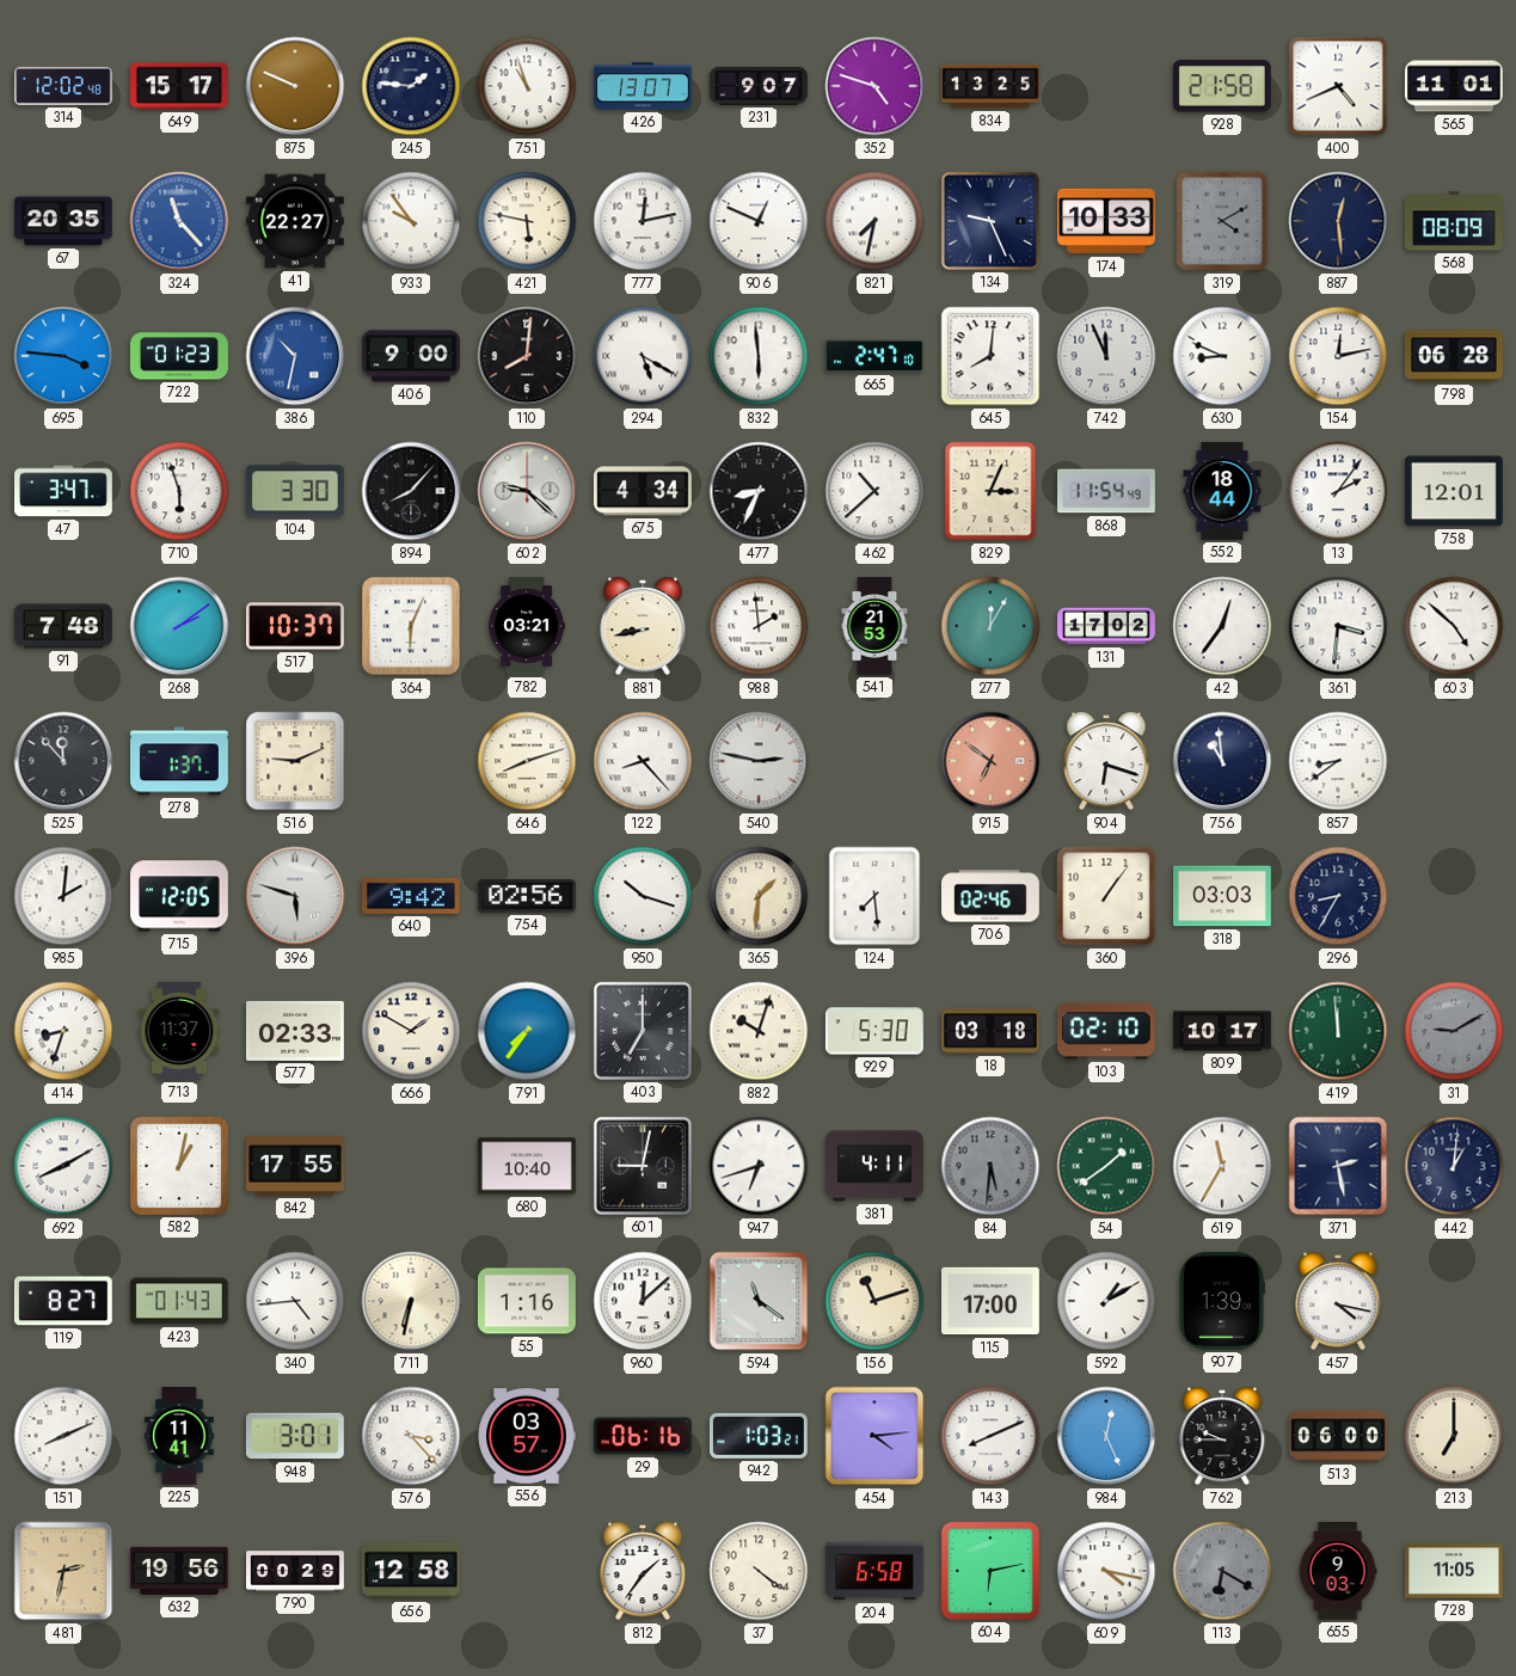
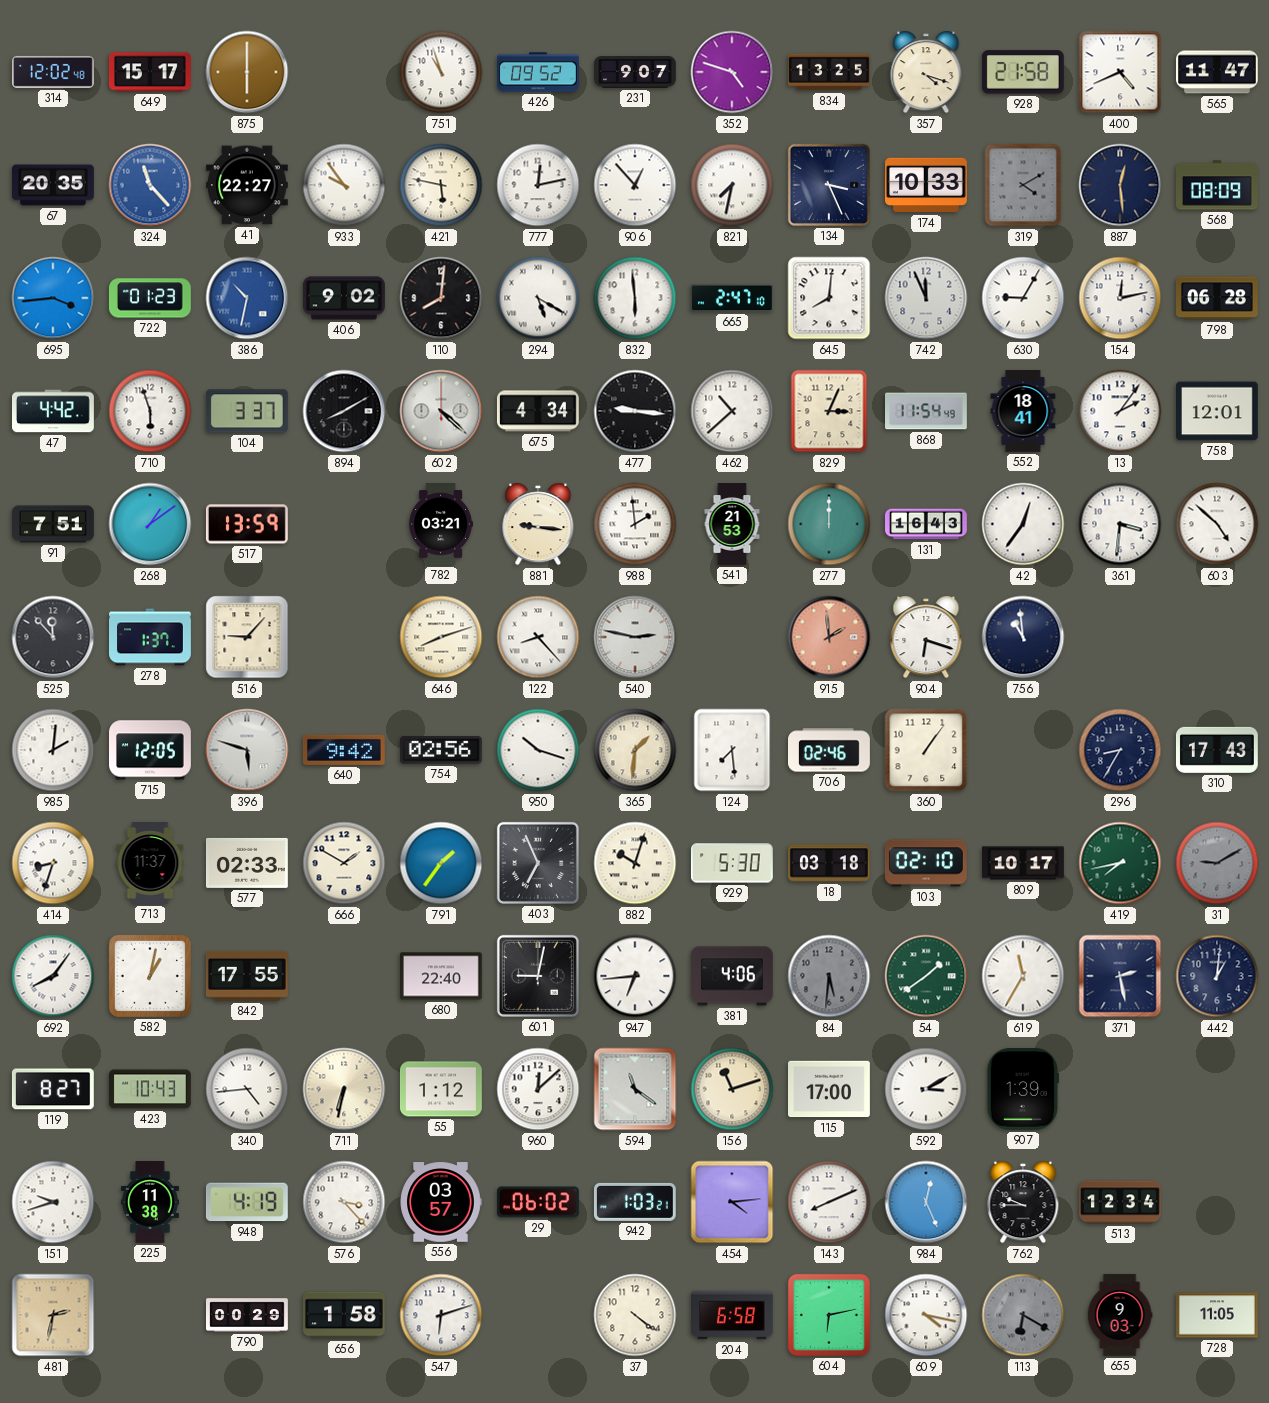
875: 9:49 -> 6:00
245: 1:46 -> none
426: 13:07 -> 09:52
357: none -> 4:18
565: 11:01 -> 11:47
906: 12:49 -> 12:53
134: 9:26 -> 3:26
695: 3:46 -> 3:44
406: 9:00 -> 9:02
630: 8:49 -> 9:05
47: 3:47 -> 4:42
104: 3:30 -> 3:37
894: 8:07 -> 8:10
602: 9:22 -> 4:22
477: 8:34 -> 9:16
552: 18:44 -> 18:41
91: 7:48 -> 7:51
268: 2:09 -> 1:09
517: 10:37 -> 13:59
364: 6:04 -> none
881: 8:43 -> 9:16
277: 12:05 -> 12:00
131: 17:02 -> 16:43
516: 9:11 -> 9:07
915: 6:51 -> 1:59
857: 8:39 -> none
318: 03:03 -> none
310: none -> 17:43
791: 7:36 -> 1:36
403: 7:00 -> 6:56
419: 11:59 -> 7:43
692: 8:10 -> 8:06
680: 10:40 -> 22:40
947: 6:42 -> 6:44
381: 4:11 -> 4:06
423: 01:43 -> 10:43
55: 1:16 -> 1:12
592: 1:10 -> 3:10
457: 4:17 -> none
151: 8:11 -> 9:42
225: 11:41 -> 11:38
948: 3:01 -> 4:19
29: 06:16 -> 06:02
513: 06:00 -> 12:34
213: 7:00 -> none
632: 19:56 -> none
656: 12:58 -> 1:58
547: none -> 6:12
812: 1:36 -> none
